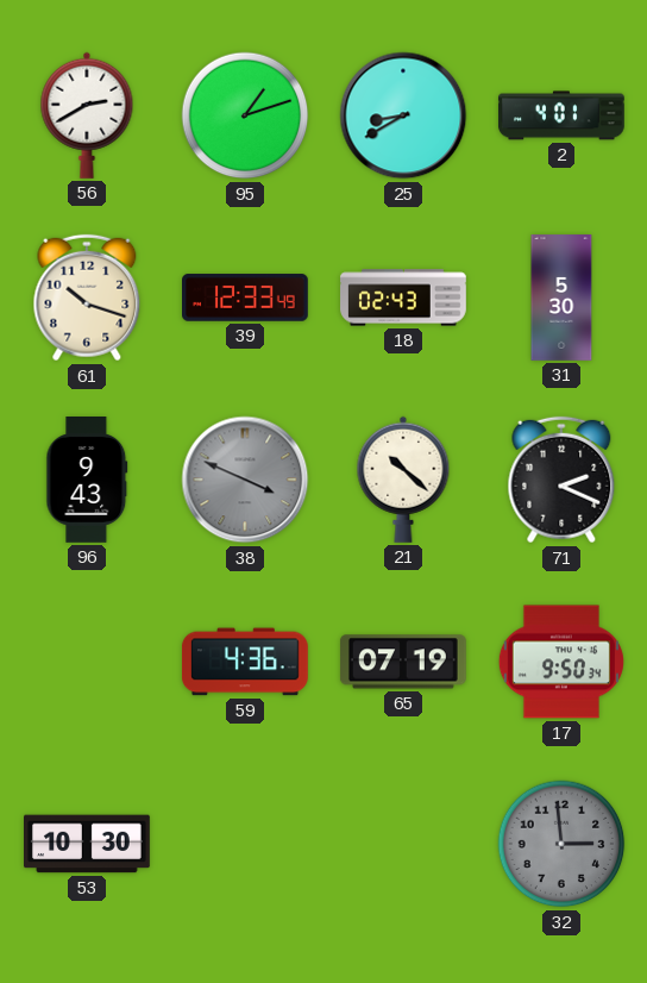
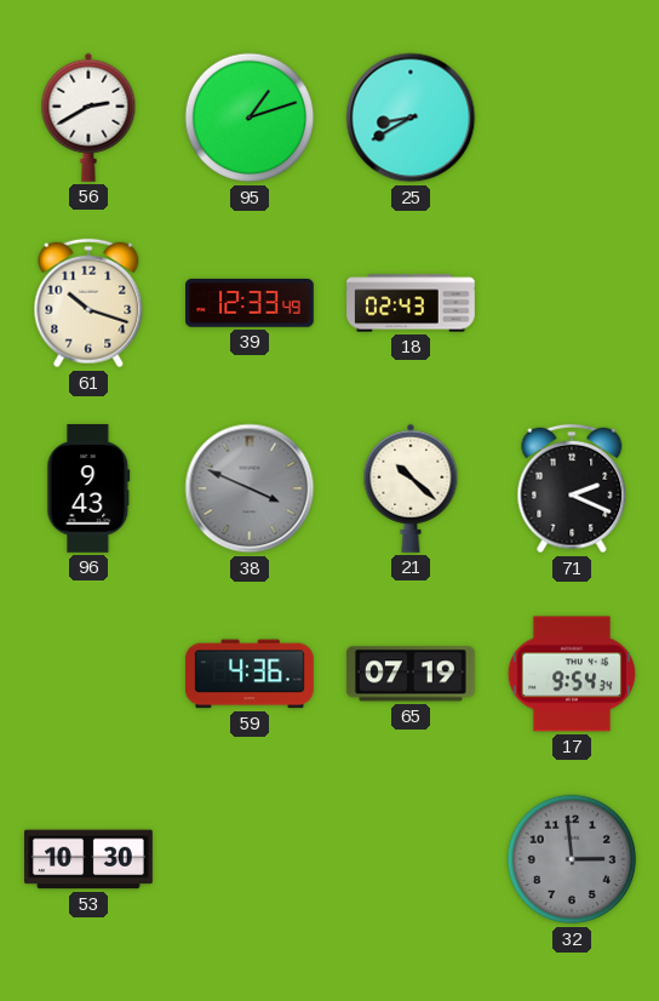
2: 4:01 -> none
31: 5:30 -> none
17: 9:50 -> 9:54
